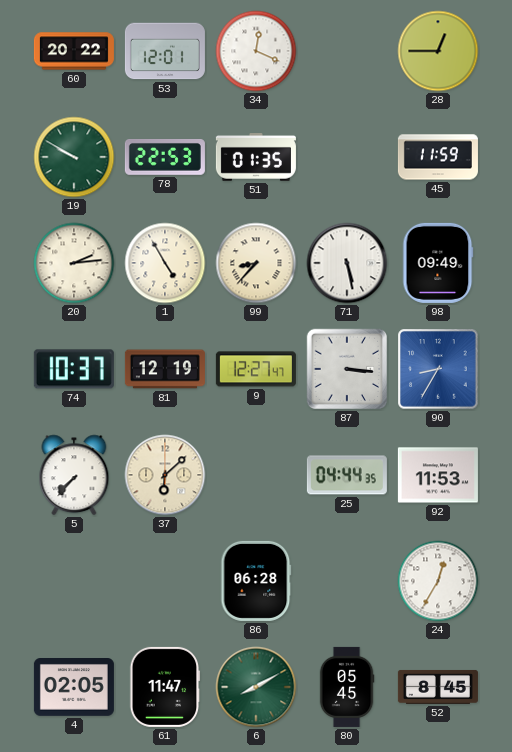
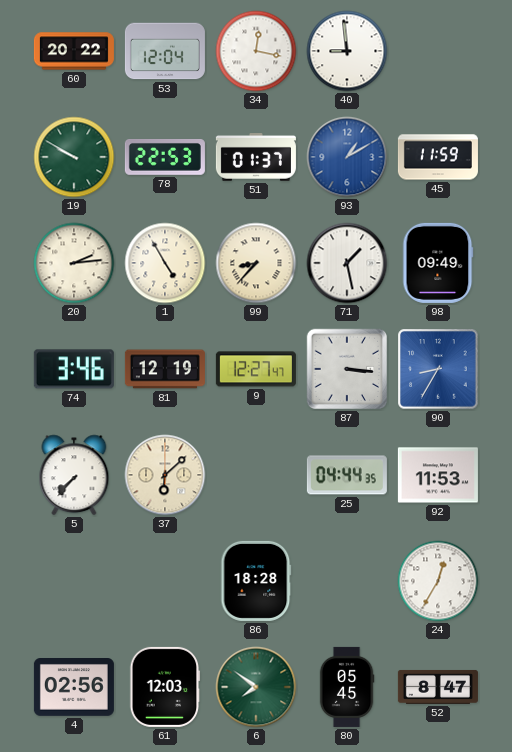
53: 12:01 -> 12:04
34: 12:19 -> 12:17
40: none -> 8:59
28: 12:45 -> none
51: 01:35 -> 01:37
93: none -> 1:10
71: 5:28 -> 1:28
74: 10:37 -> 3:46
86: 06:28 -> 18:28
4: 02:05 -> 02:56
61: 11:47 -> 12:03
6: 8:10 -> 7:51
52: 8:45 -> 8:47
